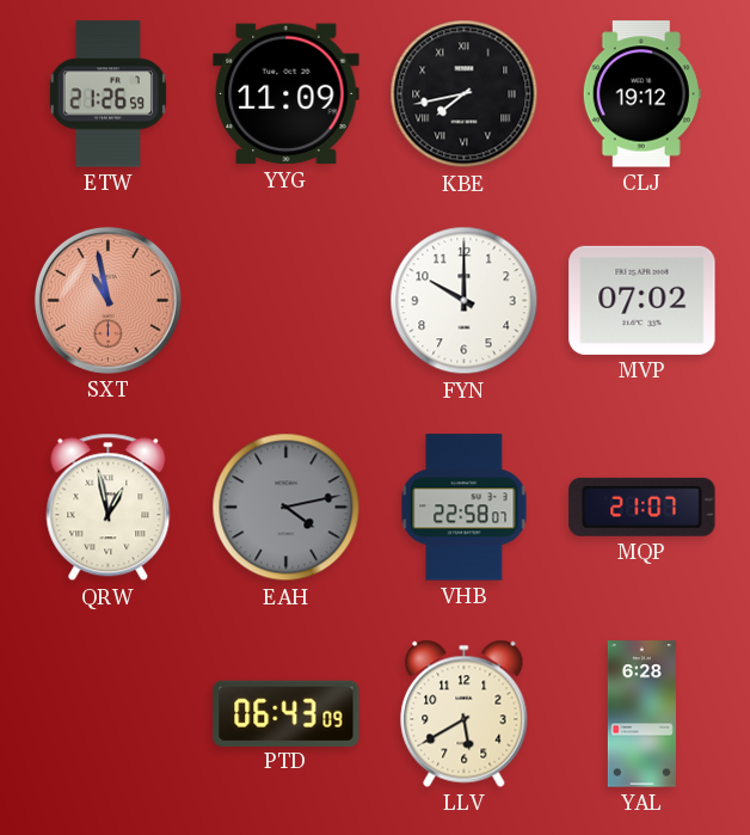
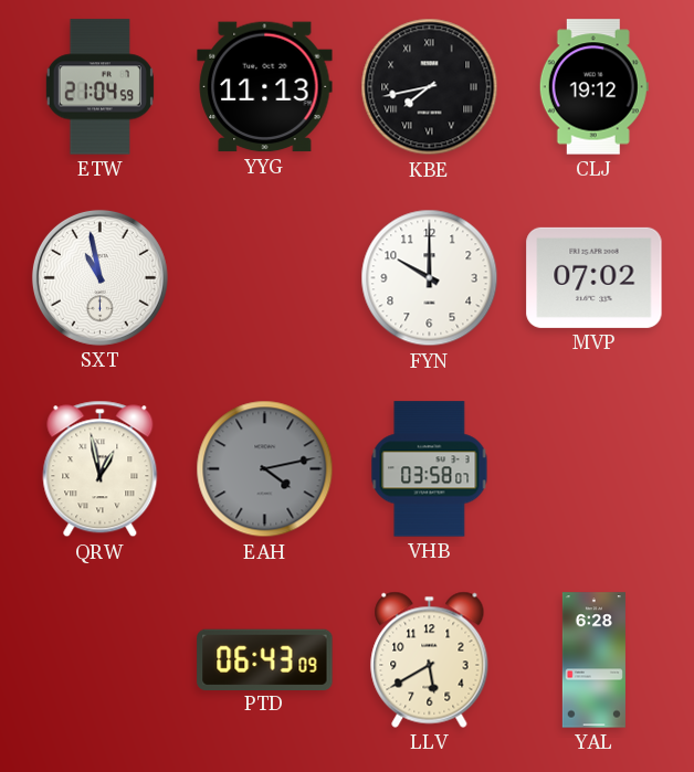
ETW: 21:26 -> 21:04
YYG: 11:09 -> 11:13
SXT dial: salmon -> white
VHB: 22:58 -> 03:58
MQP: 21:07 -> none
